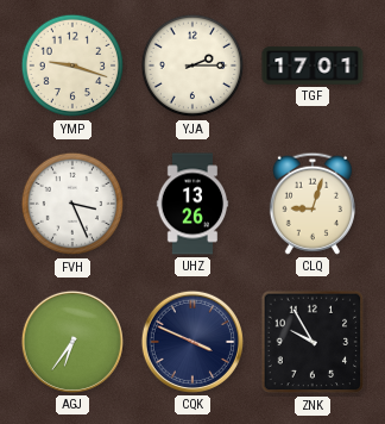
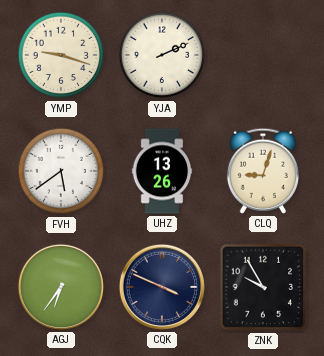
YJA: 2:15 -> 2:11
TGF: 17:01 -> none
FVH: 3:26 -> 5:39
